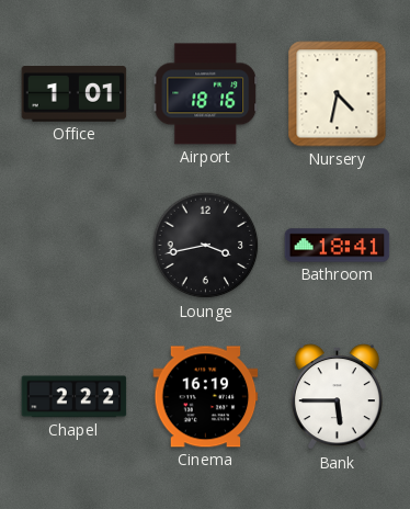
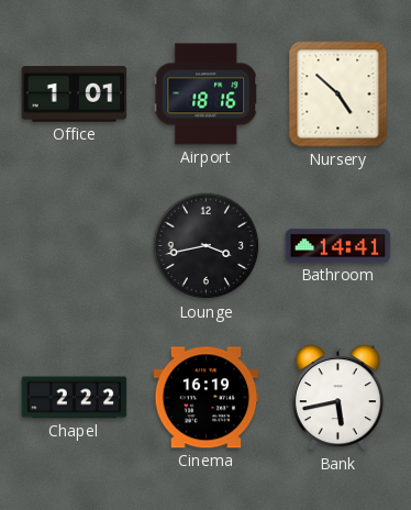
Nursery: 4:32 -> 4:52
Bathroom: 18:41 -> 14:41
Bank: 5:45 -> 5:43
